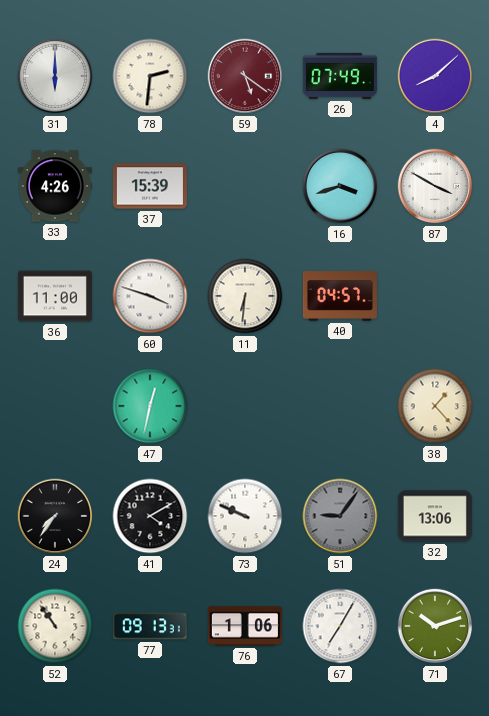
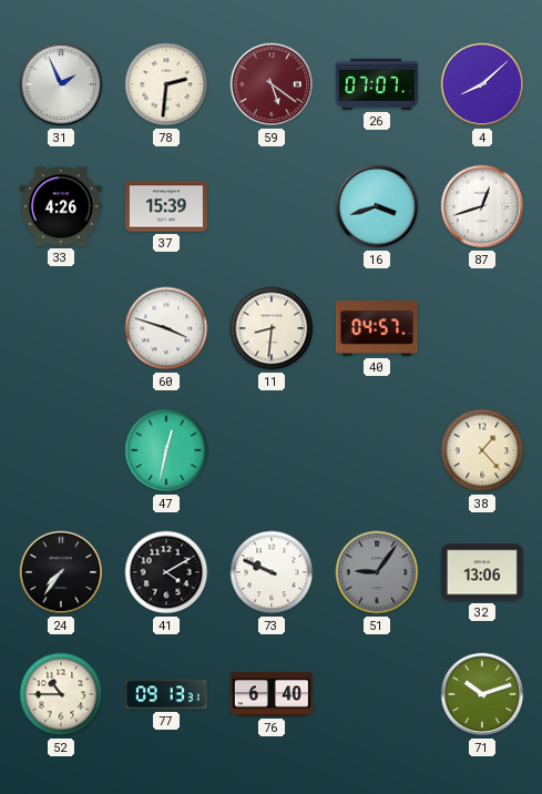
31: 6:00 -> 1:56
26: 07:49 -> 07:07
87: 3:50 -> 12:42
36: 11:00 -> none
11: 6:31 -> 8:31
52: 10:54 -> 10:45
76: 1:06 -> 6:40
67: 7:05 -> none
